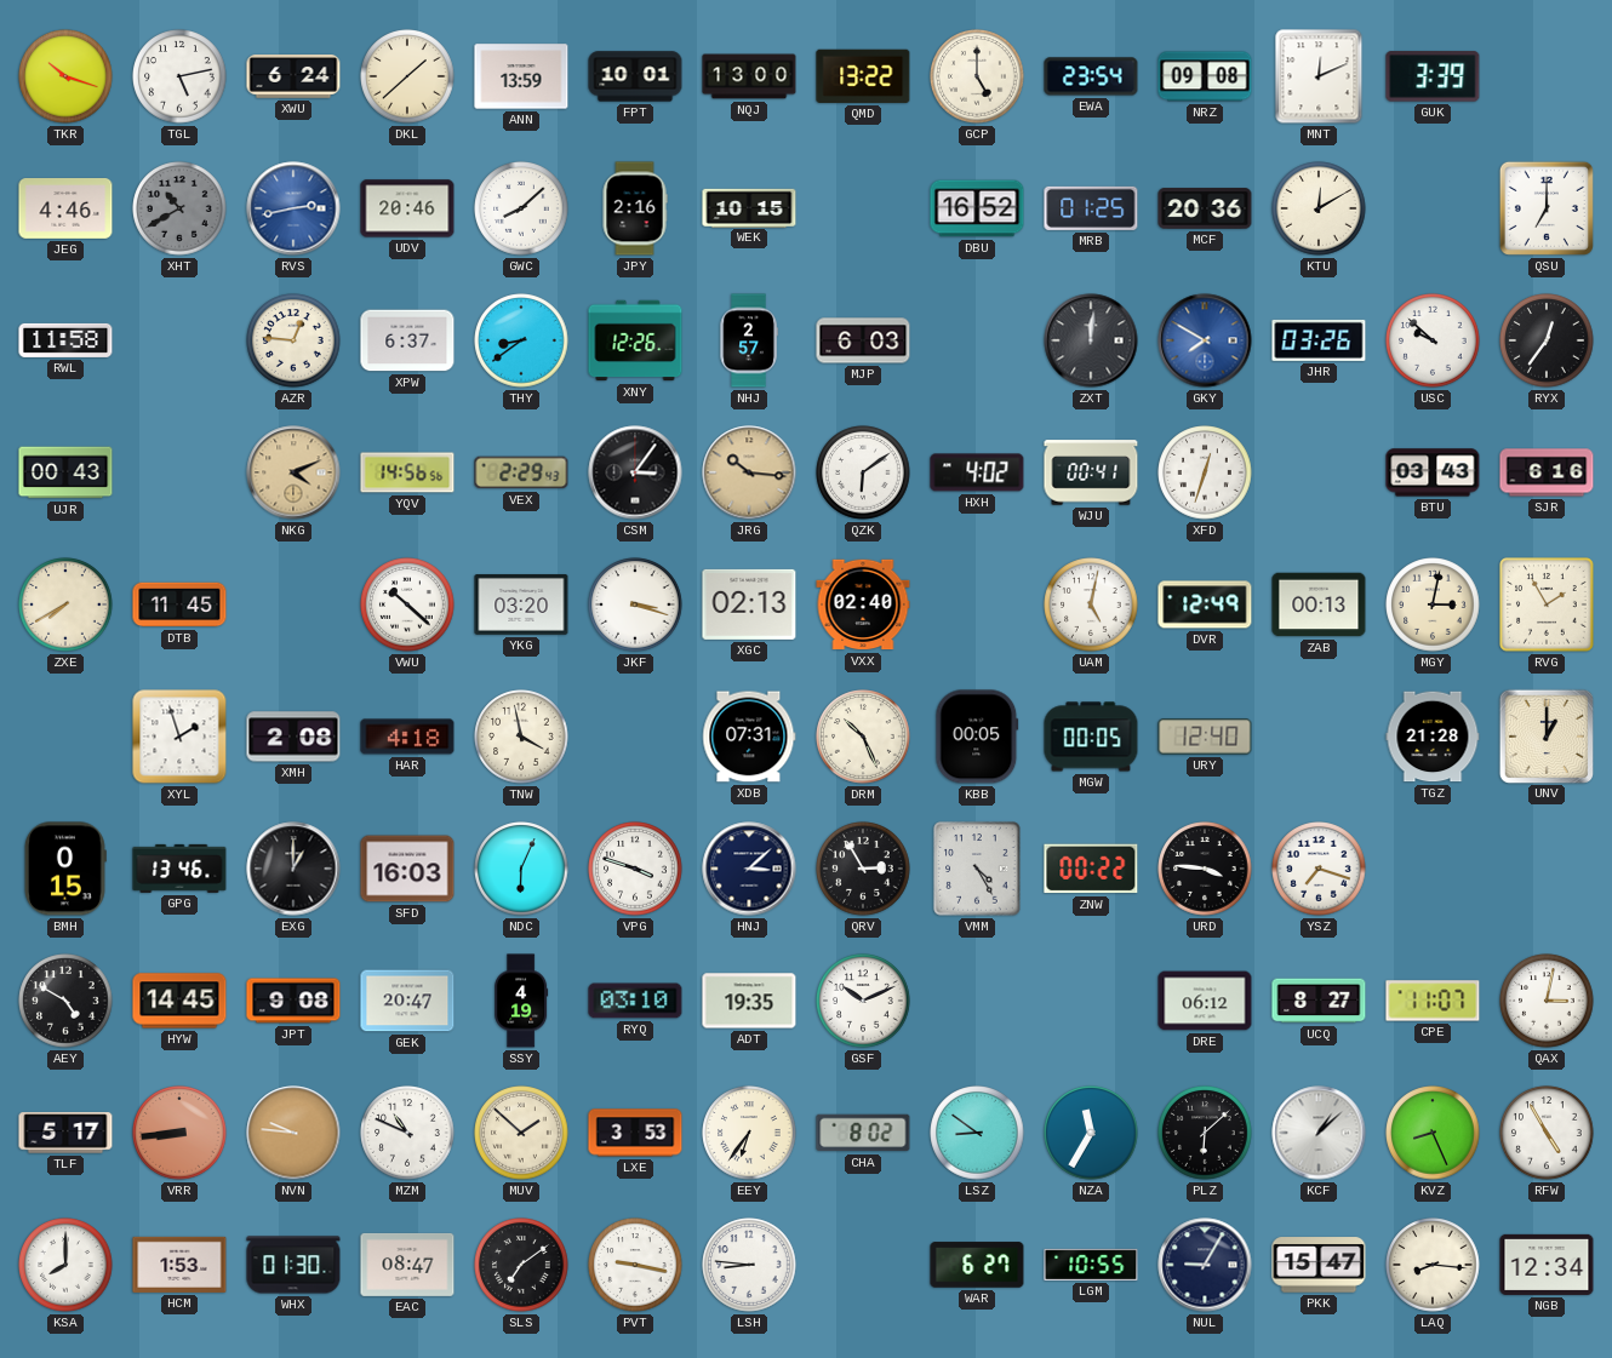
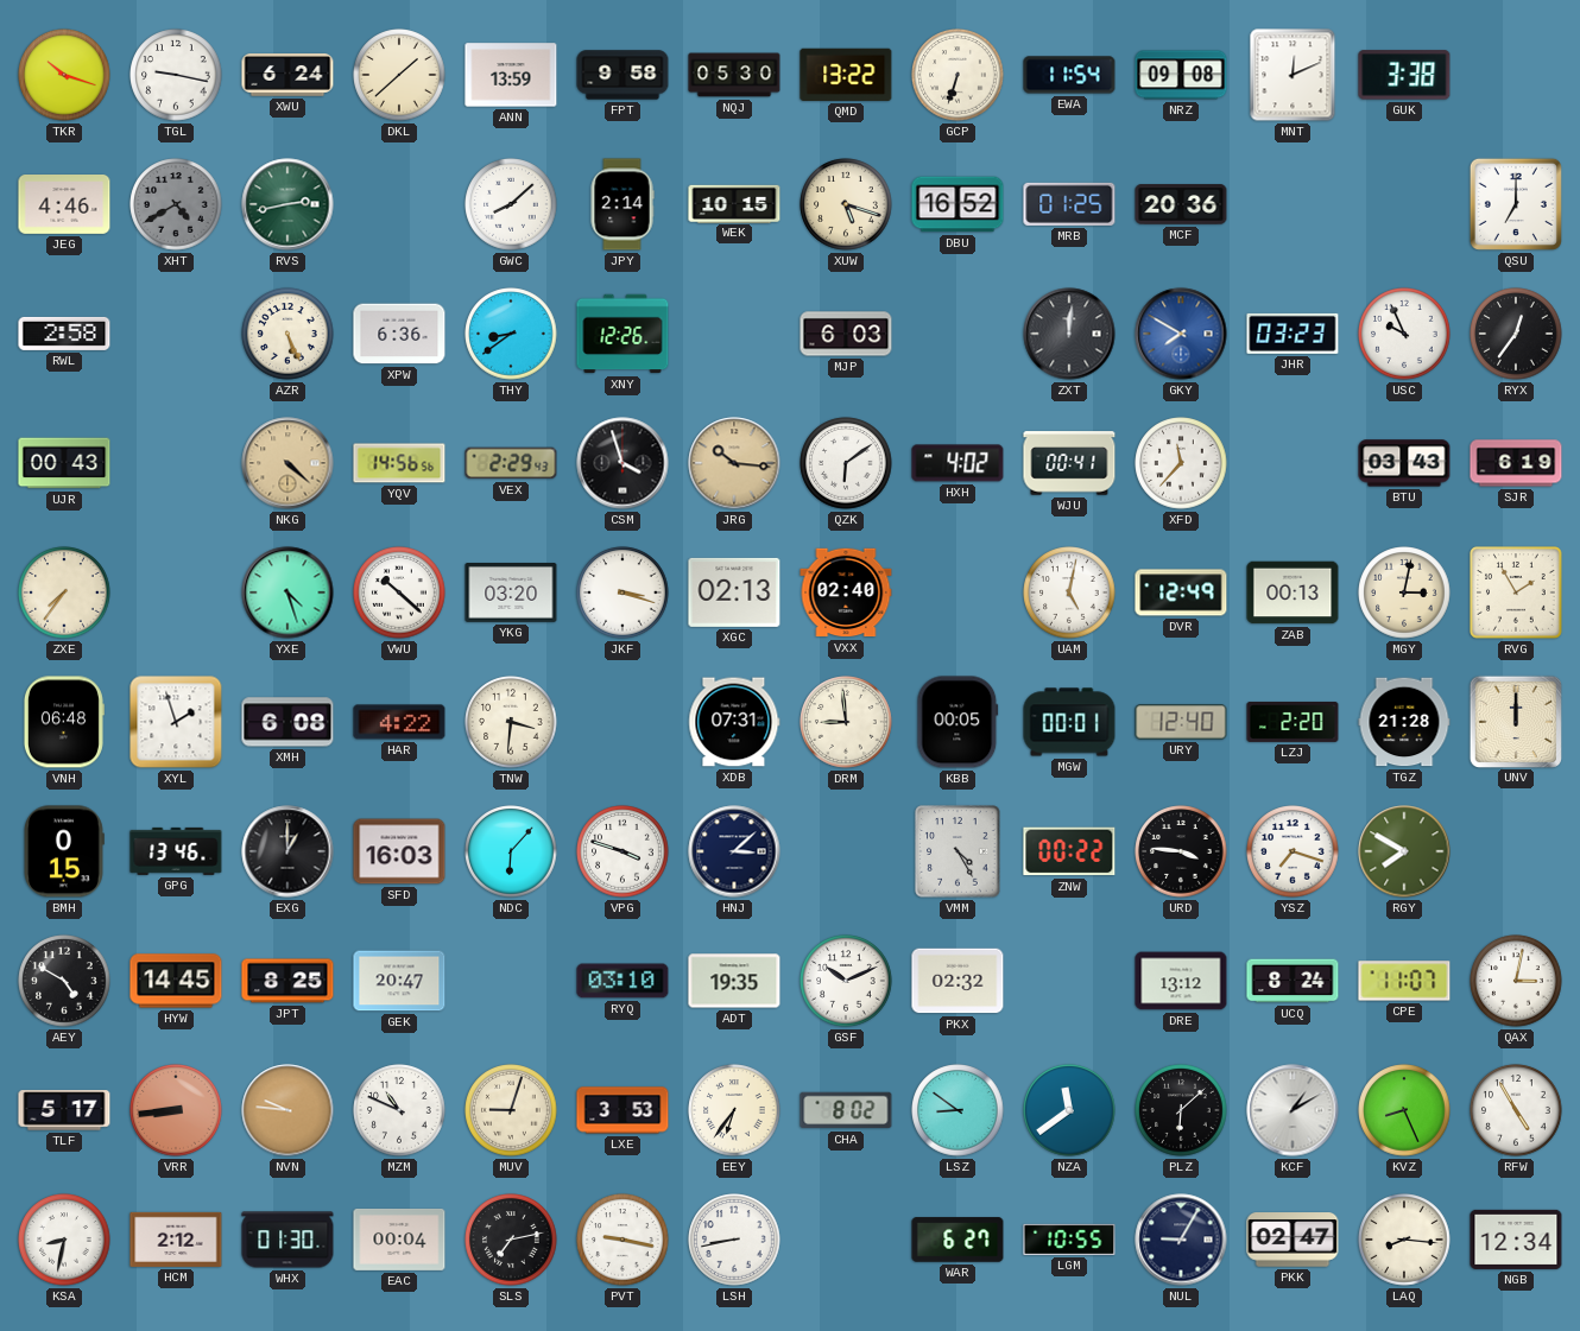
TGL: 5:13 -> 9:17
FPT: 10:01 -> 9:58
NQJ: 13:00 -> 05:30
GCP: 5:00 -> 6:33
EWA: 23:54 -> 11:54
GUK: 3:39 -> 3:38
XHT: 10:40 -> 4:40
RVS dial: blue -> green
UDV: 20:46 -> none
JPY: 2:16 -> 2:14
XUW: none -> 5:18
KTU: 12:10 -> none
RWL: 11:58 -> 2:58
AZR: 12:46 -> 5:26
XPW: 6:37 -> 6:36
NHJ: 2:57 -> none
JHR: 03:26 -> 03:23
USC: 9:52 -> 9:56
NKG: 4:11 -> 4:22
CSM: 3:06 -> 3:57
XFD: 12:33 -> 11:37
SJR: 6:16 -> 6:19
ZXE: 7:40 -> 7:36
DTB: 11:45 -> none
YXE: none -> 4:27
VNH: none -> 06:48
XMH: 2:08 -> 6:08
HAR: 4:18 -> 4:22
TNW: 3:58 -> 3:31
DRM: 10:26 -> 8:59
MGW: 00:05 -> 00:01
LZJ: none -> 2:20
UNV: 1:00 -> 12:00
NDC: 6:04 -> 6:07
QRV: 2:55 -> none
RGY: none -> 7:50
JPT: 9:08 -> 8:25
SSY: 4:19 -> none
PKX: none -> 02:32
DRE: 06:12 -> 13:12
UCQ: 8:27 -> 8:24
MUV: 1:52 -> 9:03
NZA: 11:35 -> 11:39
KCF: 1:08 -> 1:10
KSA: 8:00 -> 8:32
HCM: 1:53 -> 2:12
EAC: 08:47 -> 00:04
SLS: 7:09 -> 7:13
LSH: 8:46 -> 8:43
PKK: 15:47 -> 02:47
